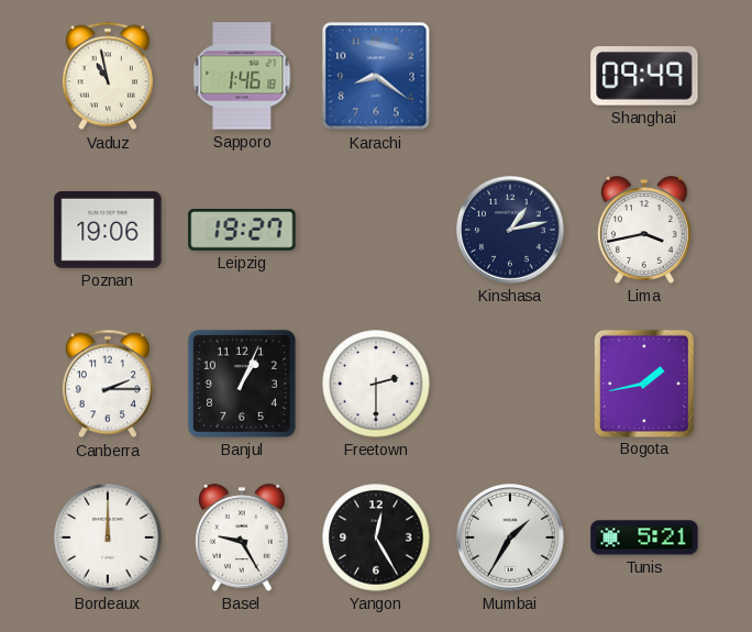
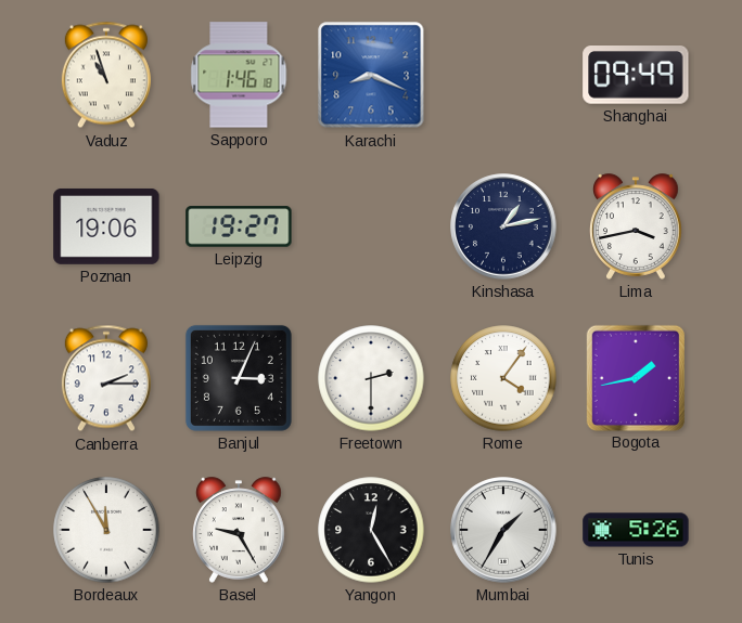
Vaduz: 10:58 -> 10:57
Karachi: 8:21 -> 8:19
Banjul: 1:04 -> 3:04
Rome: none -> 4:06
Bordeaux: 12:00 -> 11:55
Tunis: 5:21 -> 5:26
